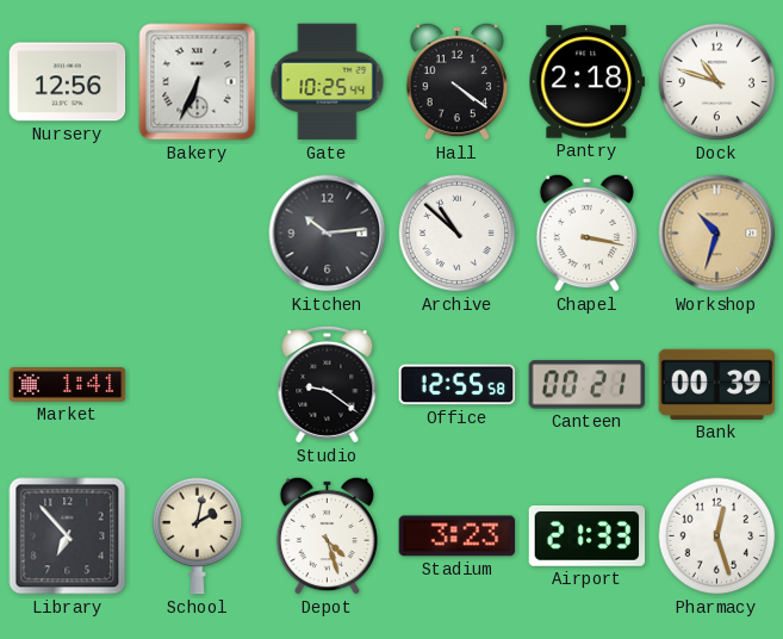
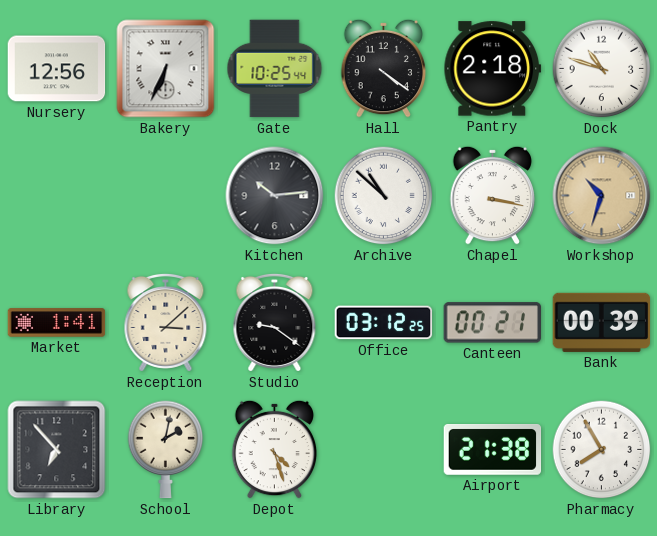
Reception: none -> 3:08
Office: 12:55 -> 03:12
Stadium: 3:23 -> none
Airport: 21:33 -> 21:38
Pharmacy: 12:27 -> 7:55
